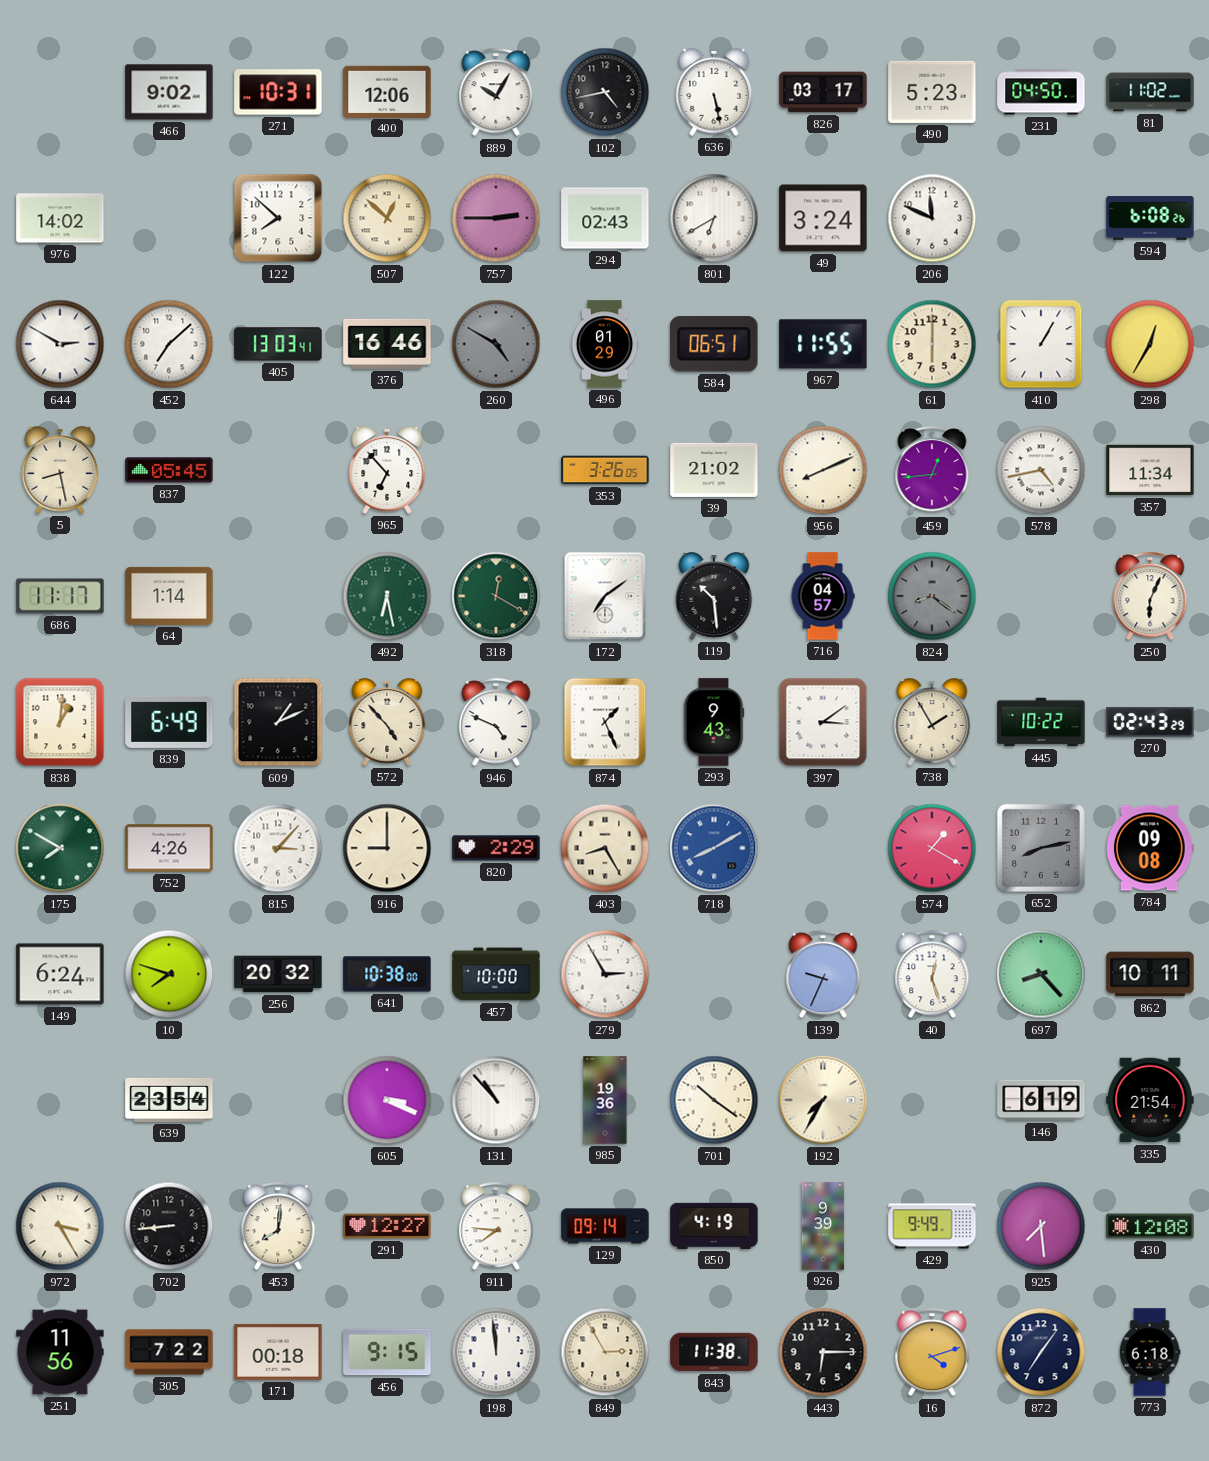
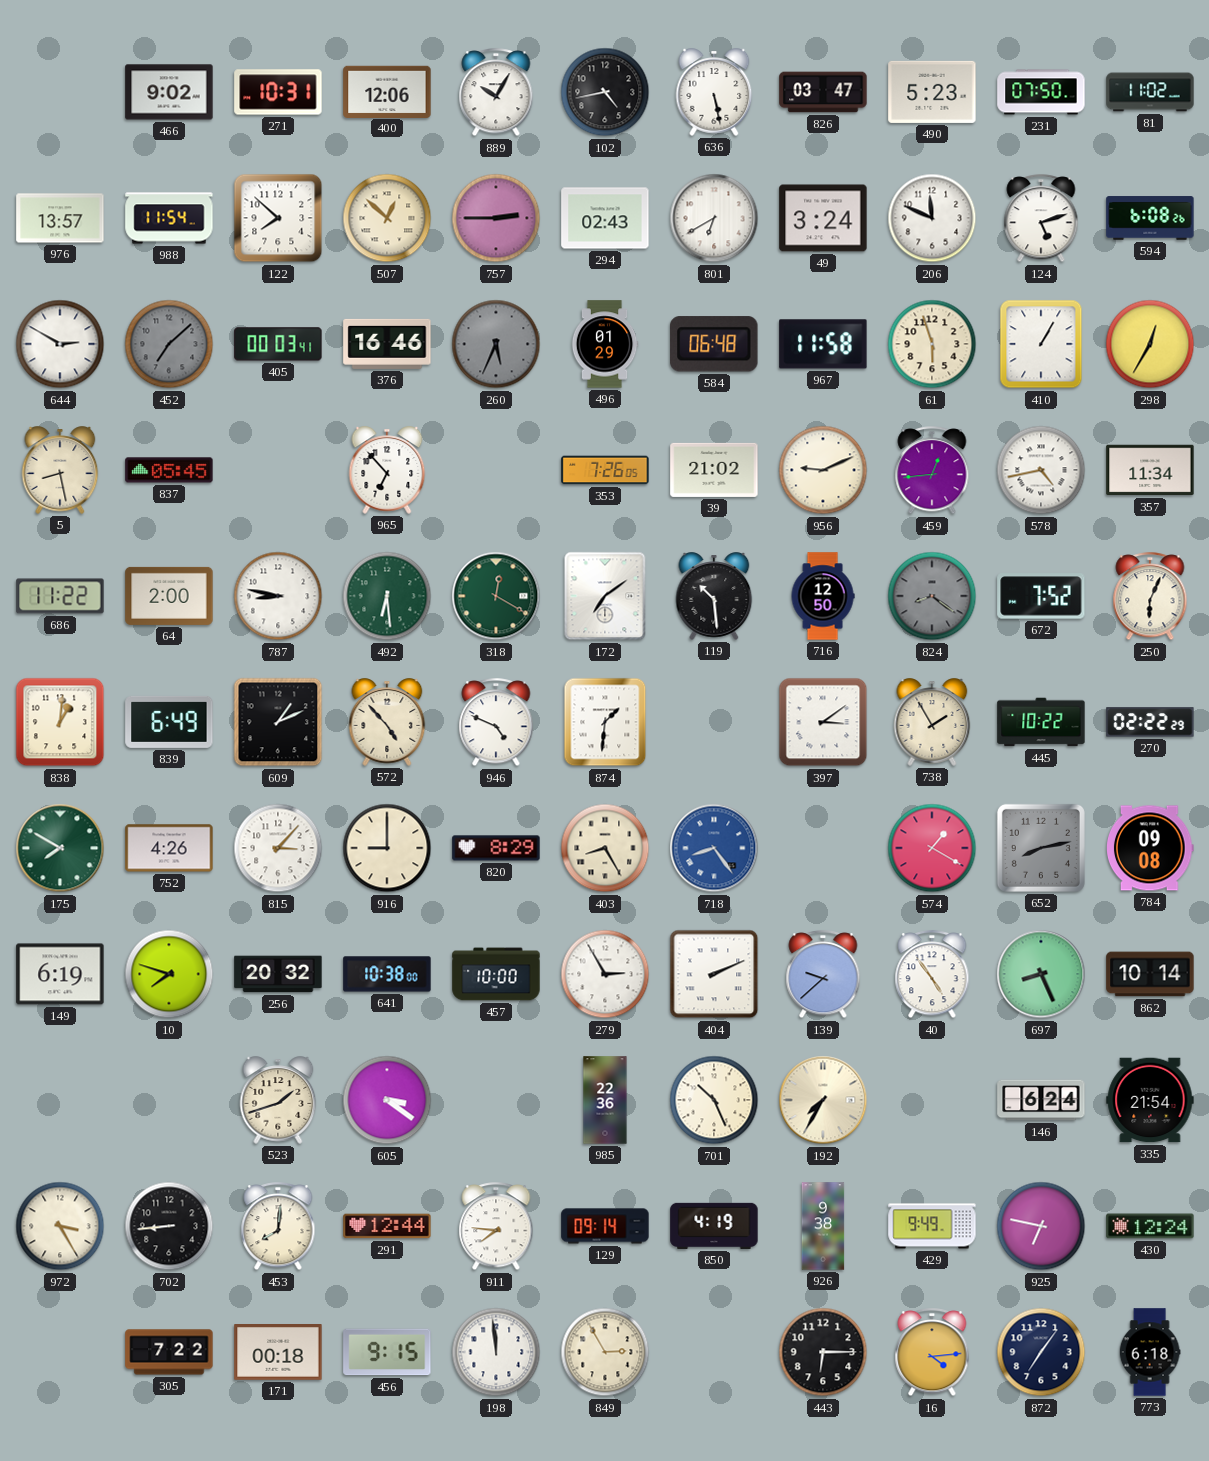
826: 03:17 -> 03:47
231: 04:50 -> 07:50
976: 14:02 -> 13:57
988: none -> 11:54
124: none -> 5:12
452 dial: white -> grey
405: 13:03 -> 00:03
260: 4:50 -> 5:34
584: 06:51 -> 06:48
967: 11:55 -> 11:58
61: 6:00 -> 5:57
353: 3:26 -> 7:26
956: 8:11 -> 9:11
686: 11:17 -> 11:22
64: 1:14 -> 2:00
787: none -> 8:47
492: 6:28 -> 6:29
716: 04:57 -> 12:50
672: none -> 7:52
874: 1:26 -> 1:31
293: 9:43 -> none
270: 02:43 -> 02:22
820: 2:29 -> 8:29
718: 8:10 -> 8:24
149: 6:24 -> 6:19
404: none -> 2:11
139: 9:34 -> 9:38
40: 12:27 -> 4:54
697: 8:23 -> 8:26
862: 10:11 -> 10:14
639: 23:54 -> none
523: none -> 1:42
605: 3:19 -> 3:21
131: 10:53 -> none
985: 19:36 -> 22:36
701: 10:21 -> 10:26
146: 6:19 -> 6:24
291: 12:27 -> 12:44
926: 9:39 -> 9:38
925: 7:29 -> 6:47
430: 12:08 -> 12:24
251: 11:56 -> none
843: 11:38 -> none
16: 4:12 -> 4:14
